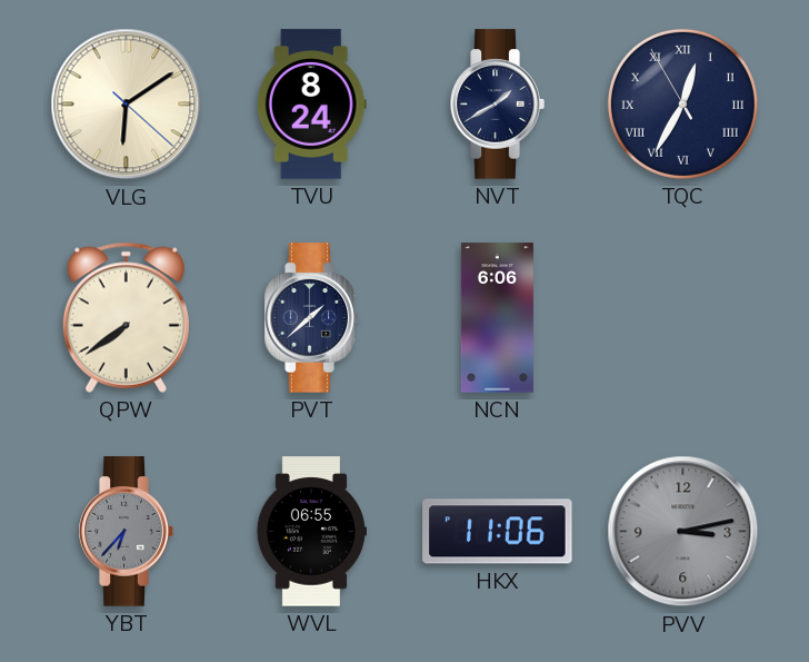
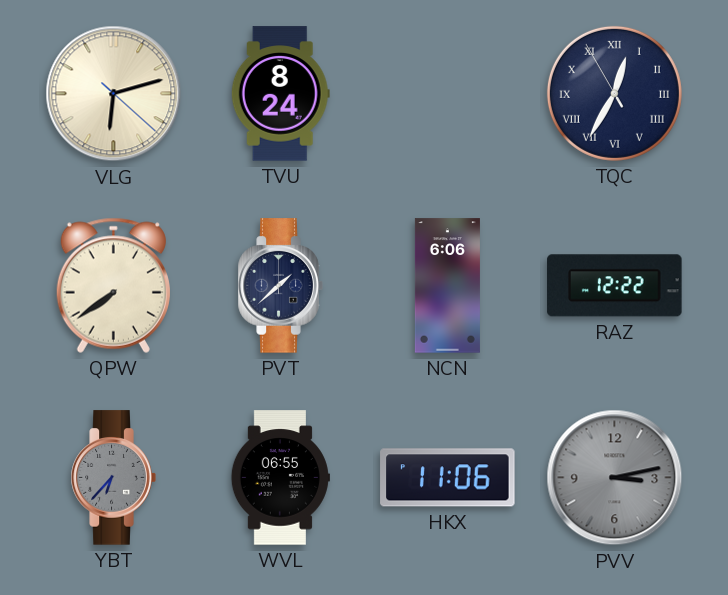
VLG: 6:09 -> 6:12
NVT: 1:40 -> none
RAZ: none -> 12:22
